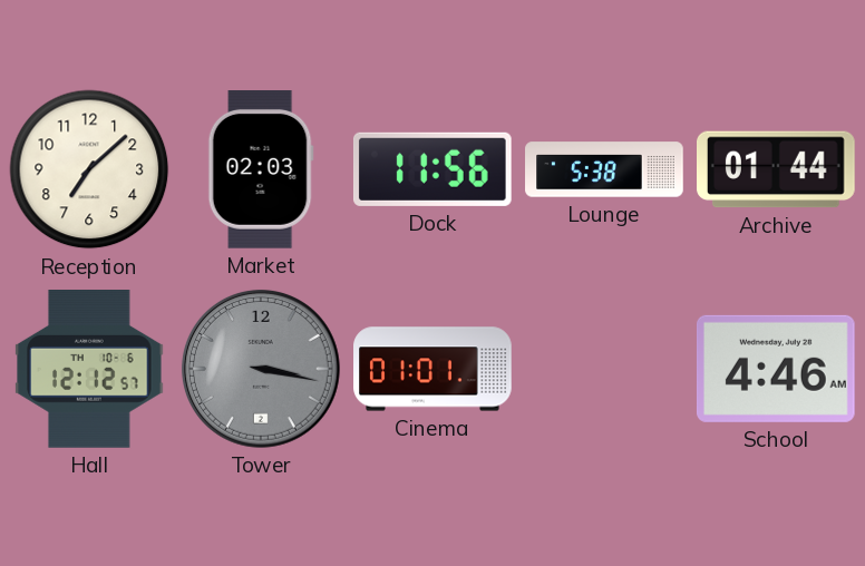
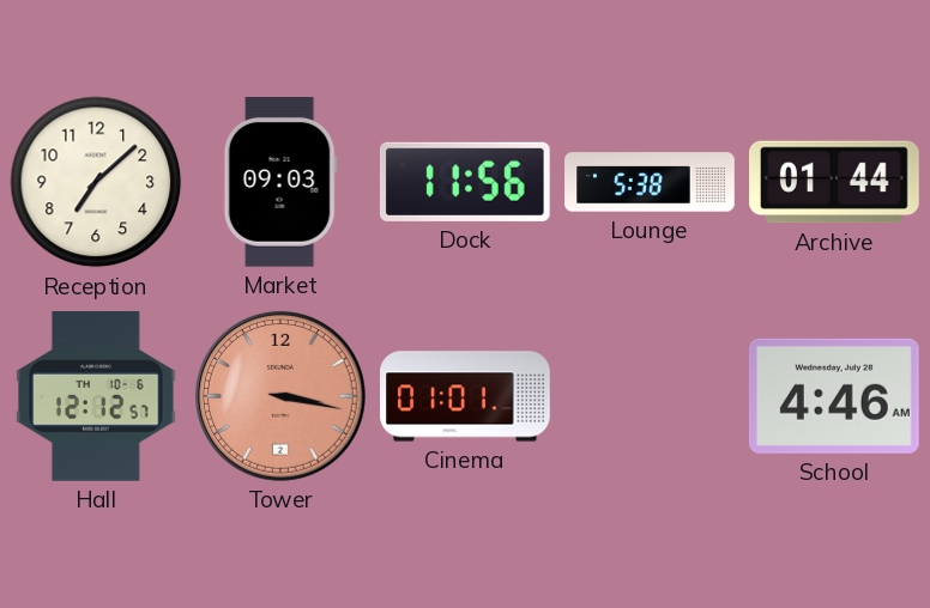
Market: 02:03 -> 09:03
Tower dial: grey -> salmon
